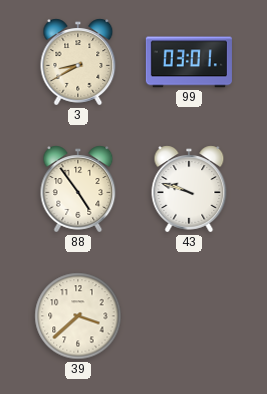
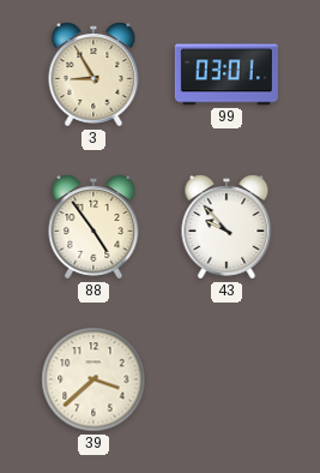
3: 8:40 -> 8:55
43: 9:48 -> 9:53
